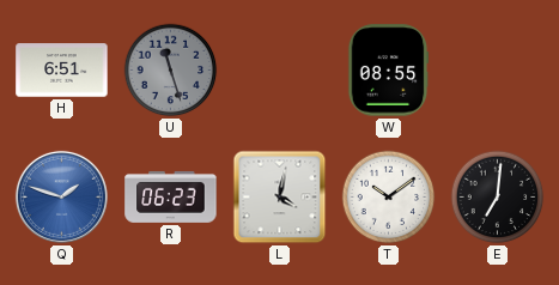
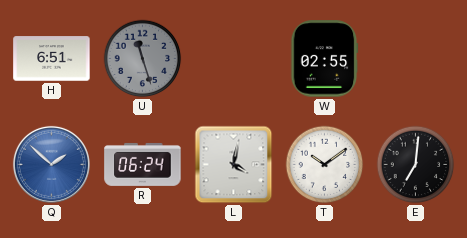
W: 08:55 -> 02:55
Q: 1:48 -> 1:52
R: 06:23 -> 06:24
